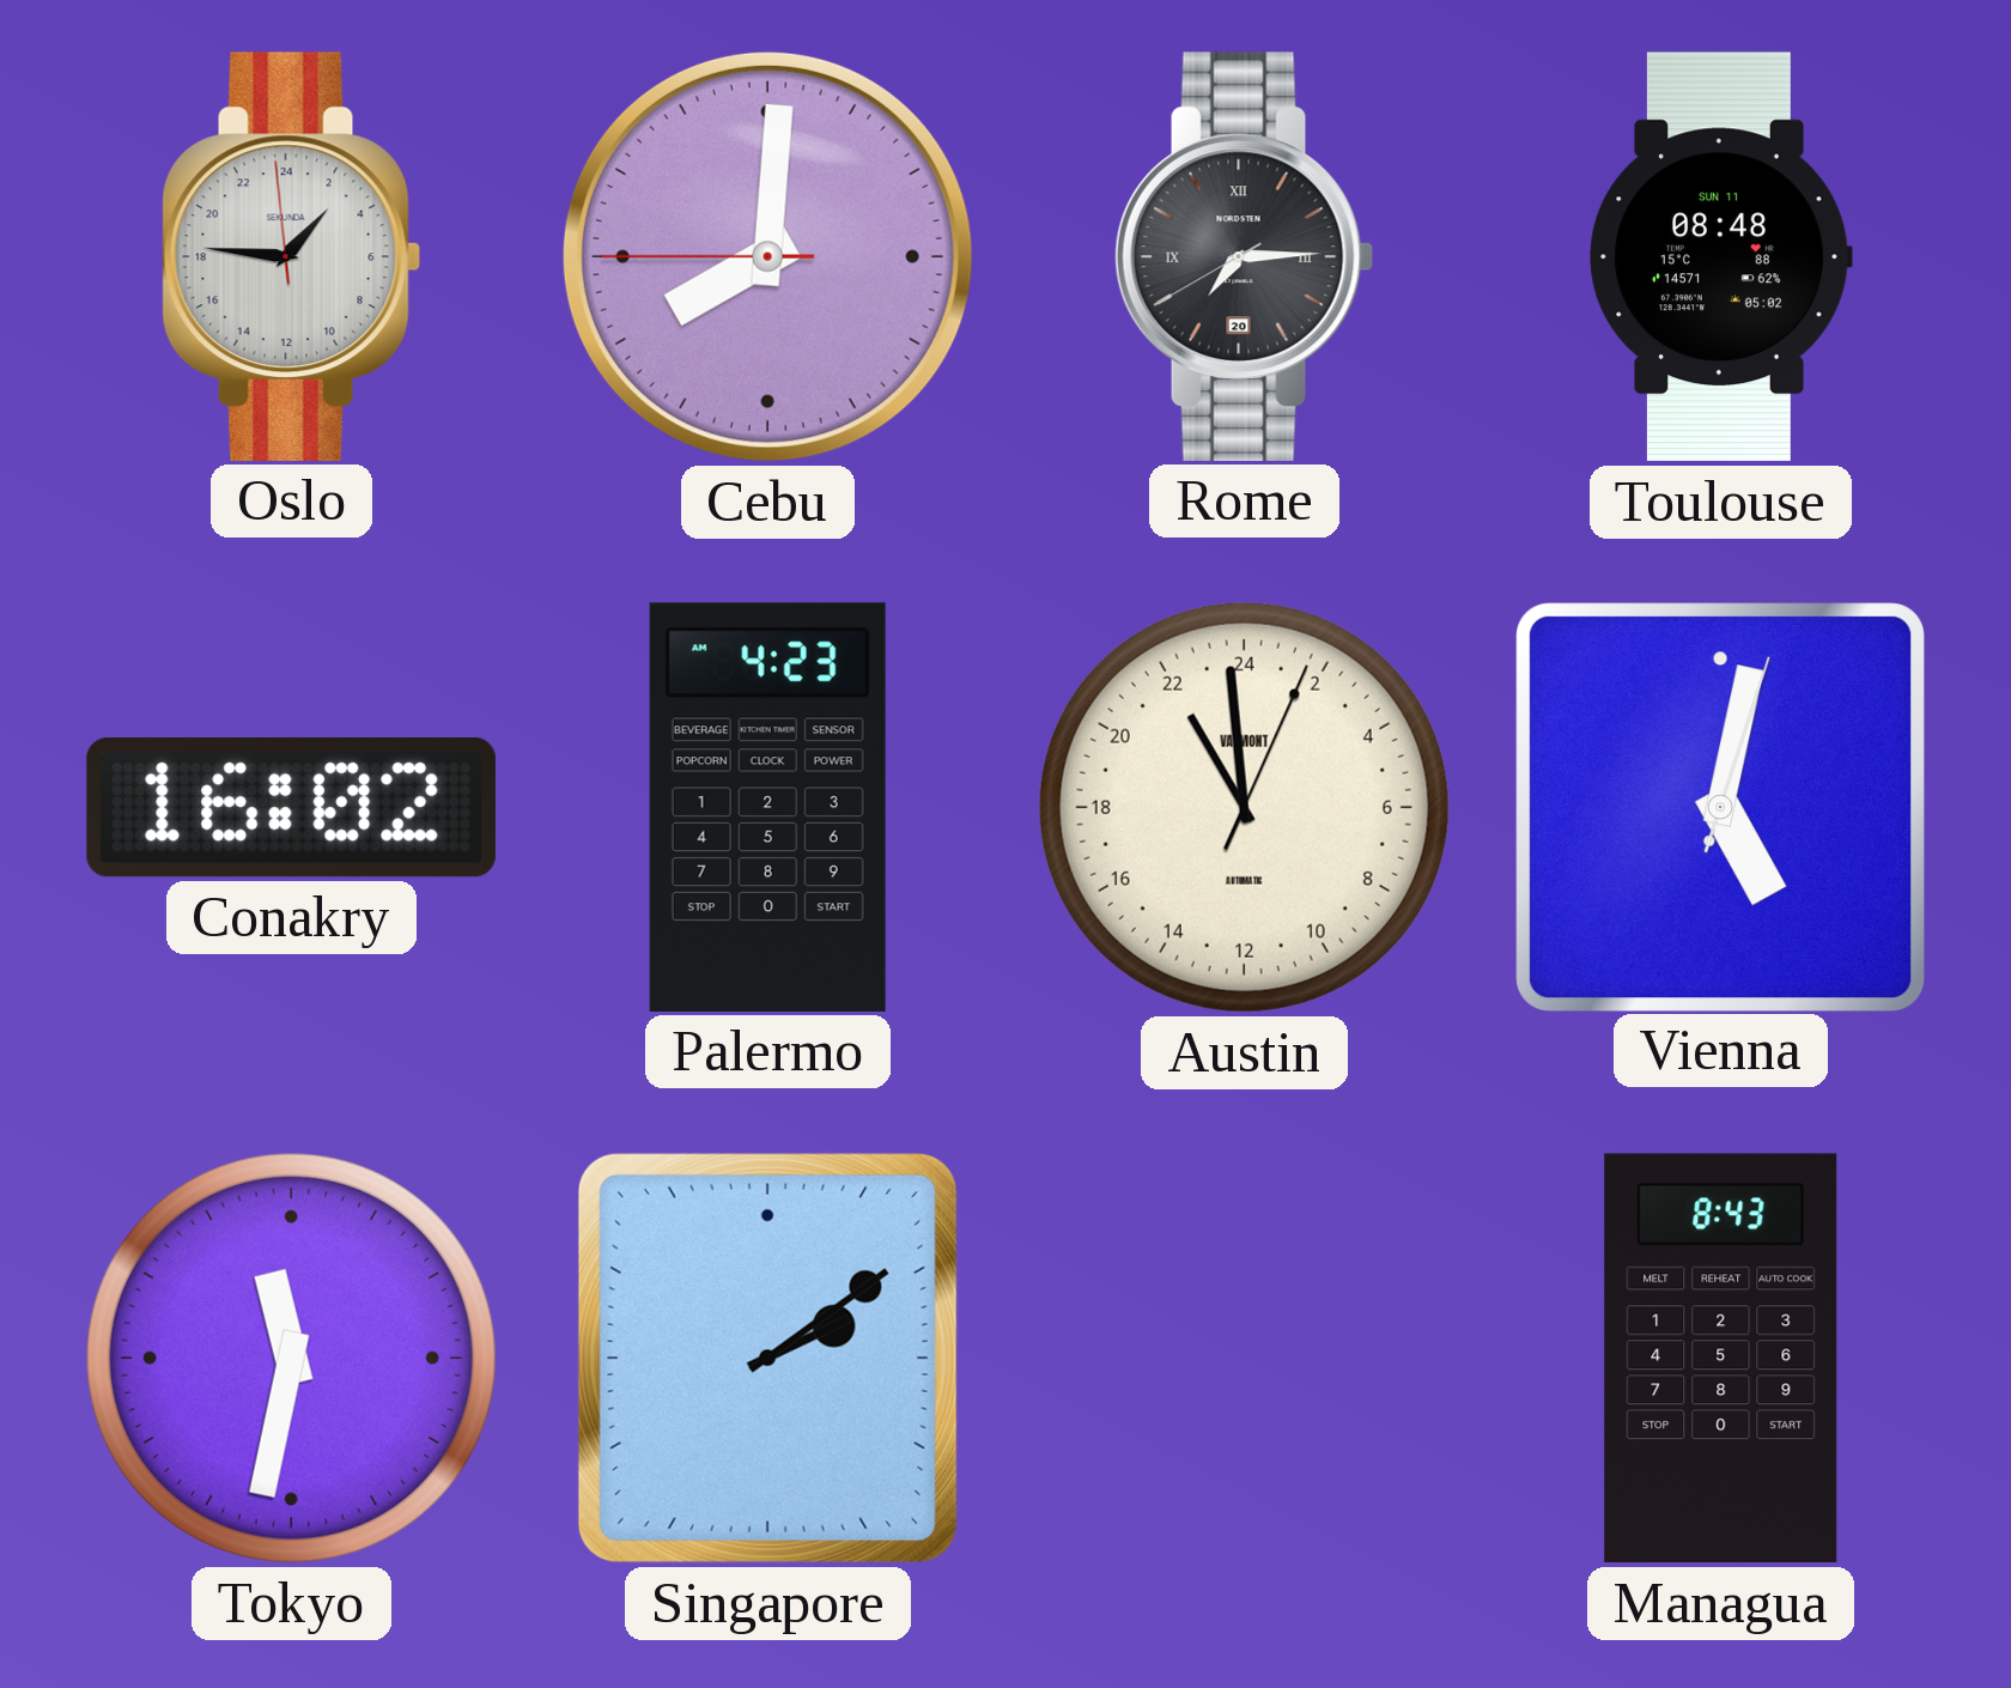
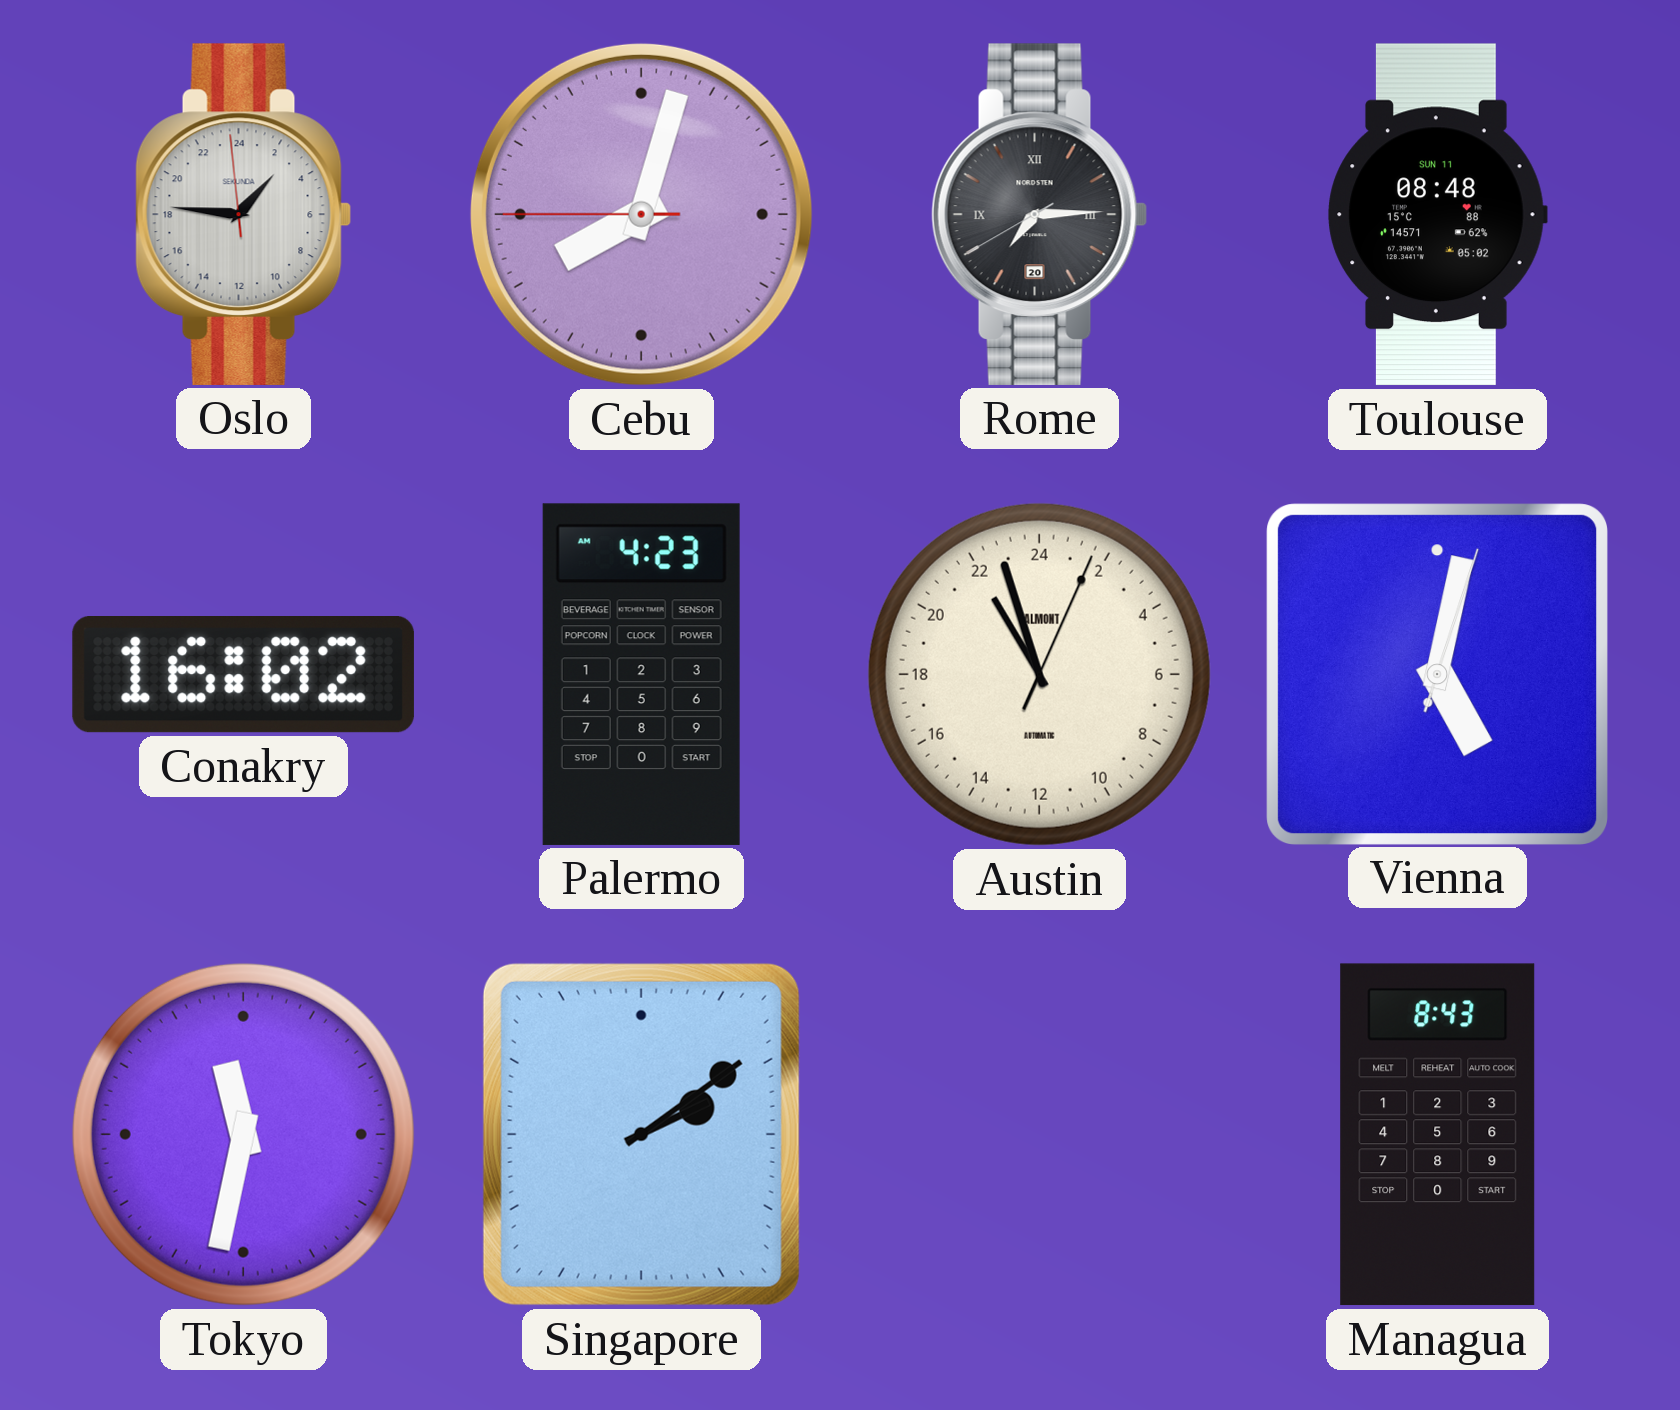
Cebu: 8:00 -> 8:02
Austin: 21:59 -> 21:57
